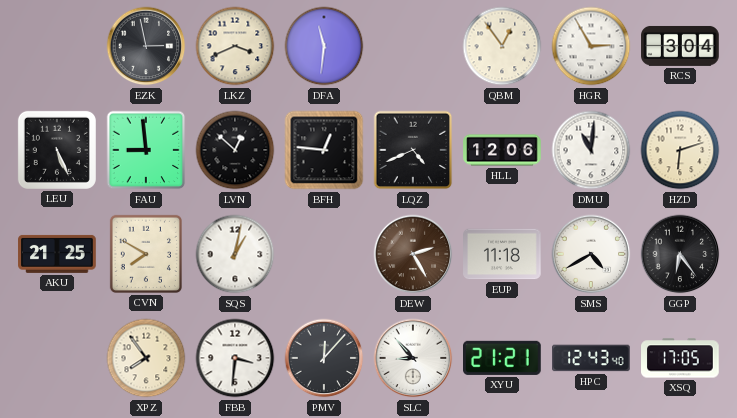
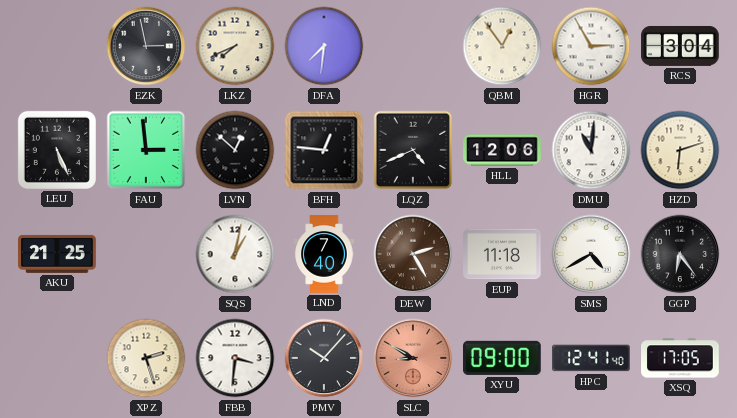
LKZ: 3:41 -> 7:41
DFA: 11:31 -> 7:31
FAU: 8:59 -> 2:59
CVN: 7:50 -> none
LND: none -> 7:40
XPZ: 7:54 -> 2:27
PMV: 12:07 -> 10:07
SLC: 8:53 -> 8:50
SLC dial: white -> salmon
XYU: 21:21 -> 09:00
HPC: 12:43 -> 12:41
